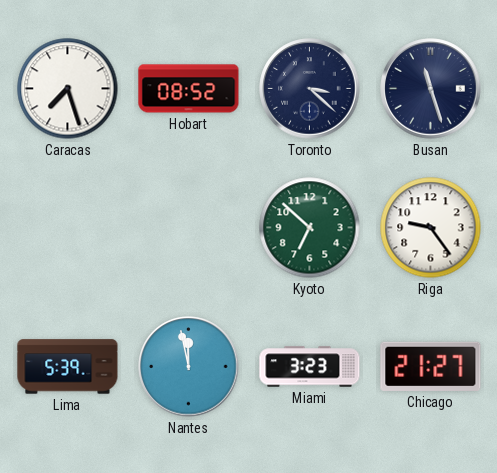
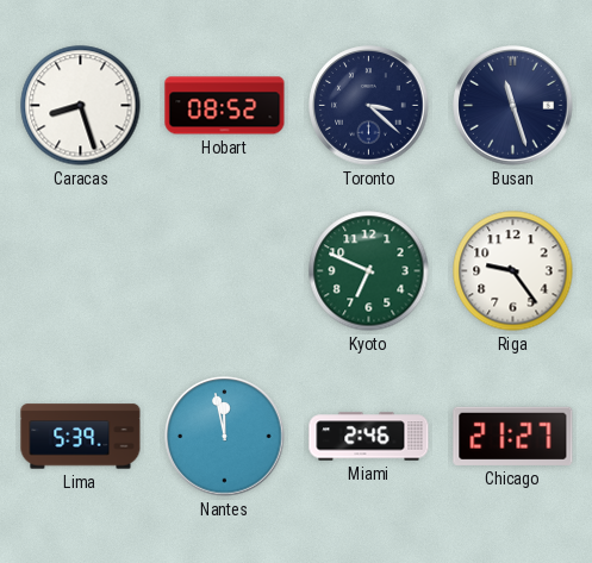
Caracas: 7:27 -> 8:27
Kyoto: 6:52 -> 6:49
Miami: 3:23 -> 2:46
